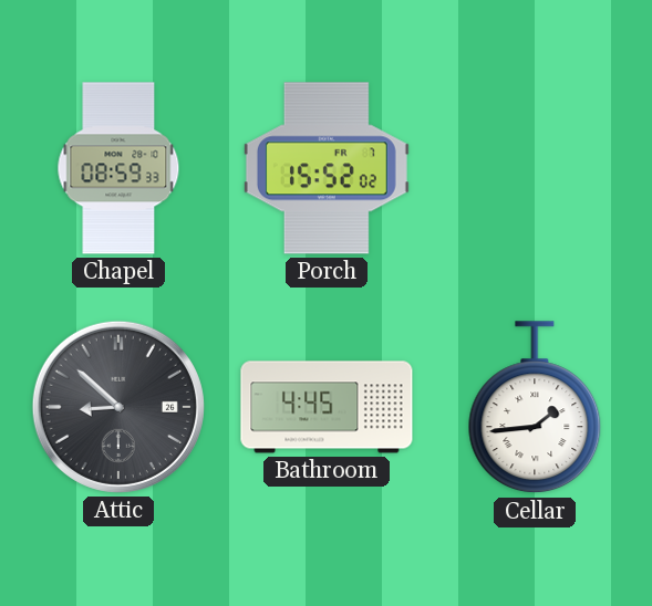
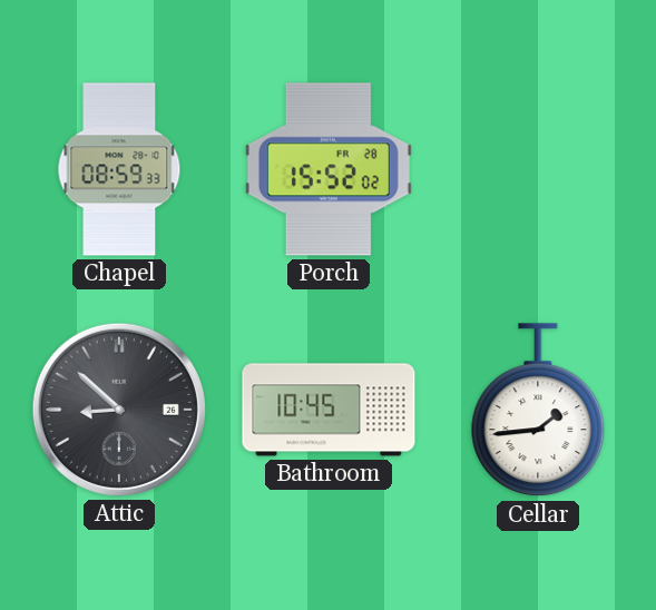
Porch date: FR 7 -> FR 28
Bathroom: 4:45 -> 10:45
